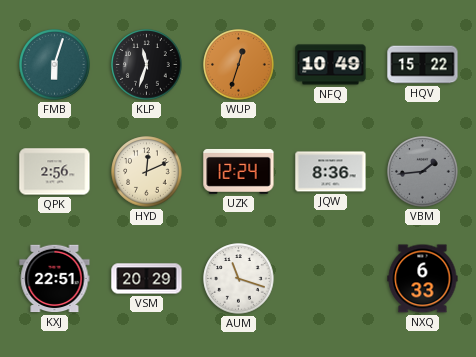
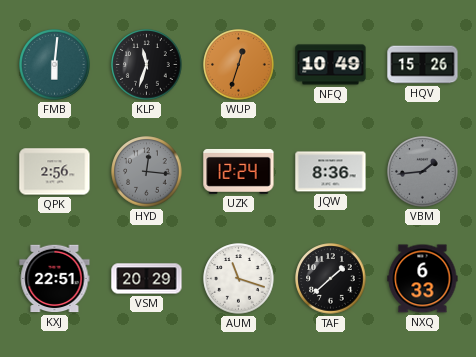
FMB: 6:03 -> 6:01
HQV: 15:22 -> 15:26
HYD: 12:11 -> 12:16
HYD dial: cream -> grey
TAF: none -> 1:38
